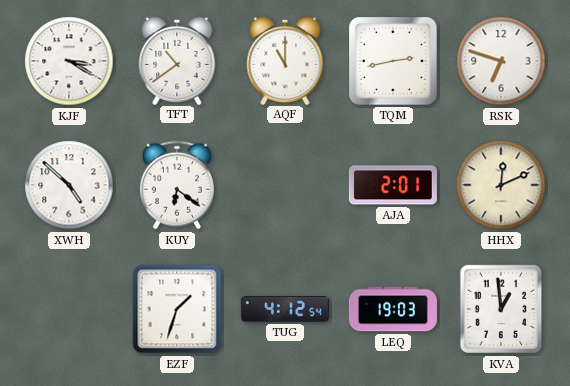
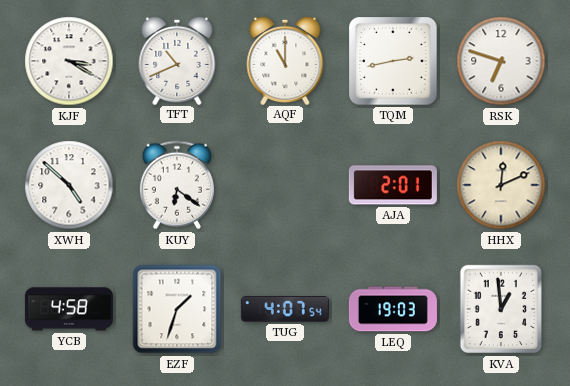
TFT: 10:39 -> 10:41
YCB: none -> 4:58
TUG: 4:12 -> 4:07
